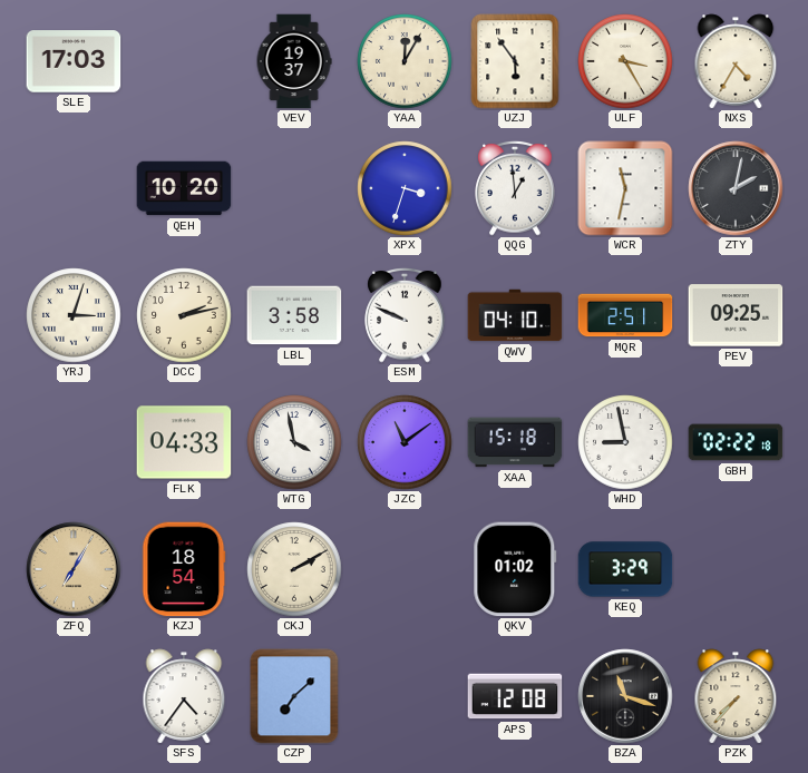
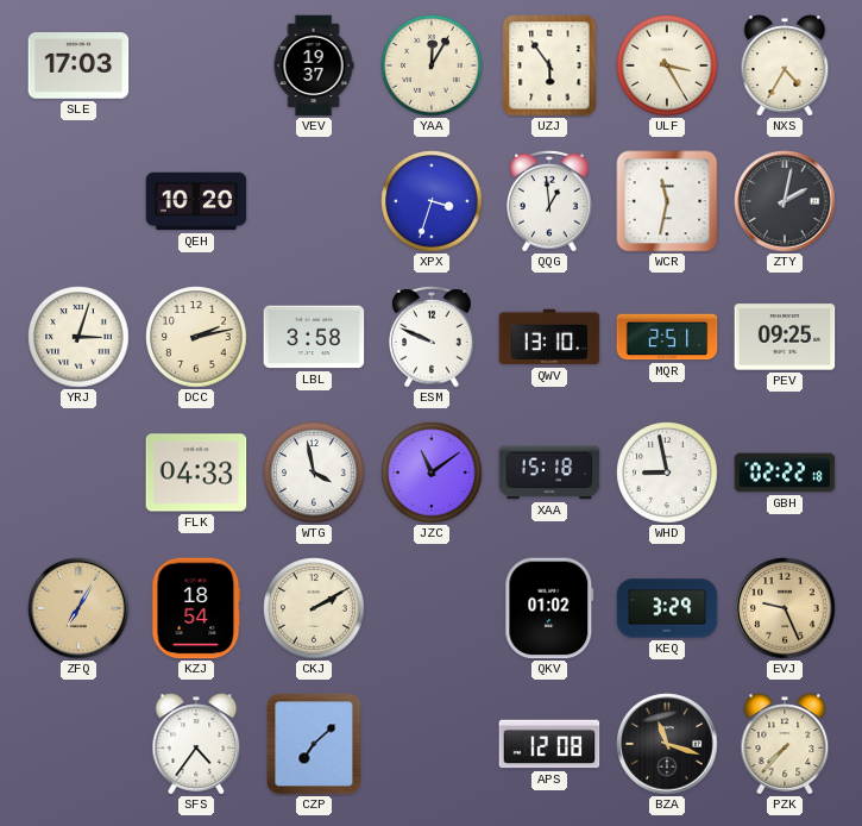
QWV: 04:10 -> 13:10
EVJ: none -> 9:26
